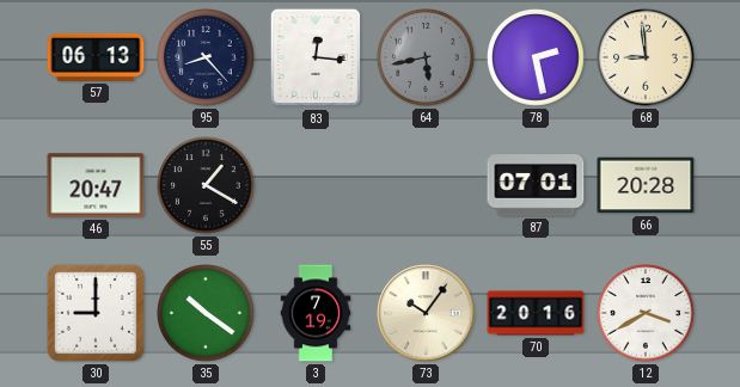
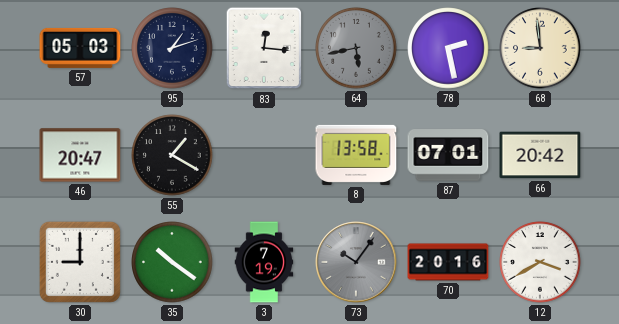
57: 06:13 -> 05:03
95: 8:23 -> 1:12
8: none -> 13:58
66: 20:28 -> 20:42
73 dial: cream -> grey
